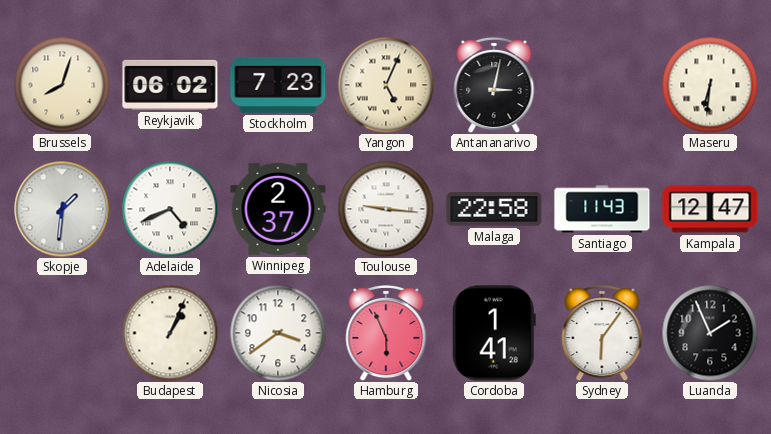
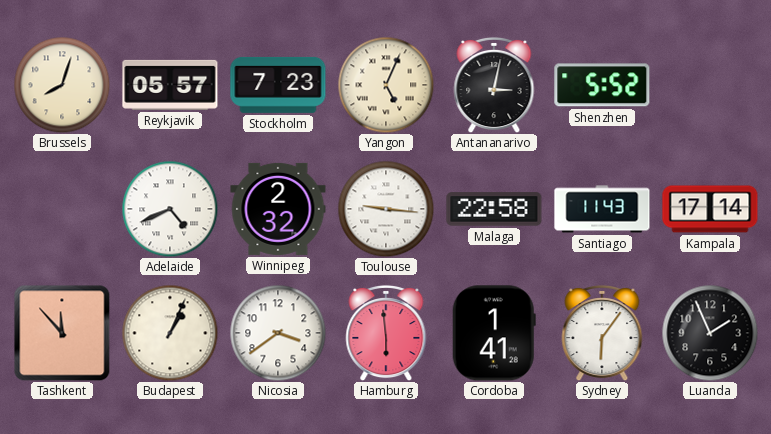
Reykjavik: 06:02 -> 05:57
Shenzhen: none -> 5:52
Maseru: 6:31 -> none
Skopje: 1:31 -> none
Winnipeg: 2:37 -> 2:32
Kampala: 12:47 -> 17:14
Tashkent: none -> 11:53
Hamburg: 5:56 -> 5:59
